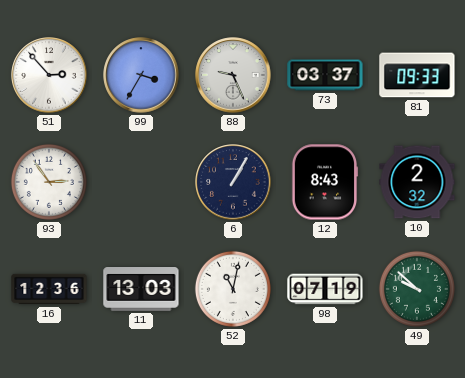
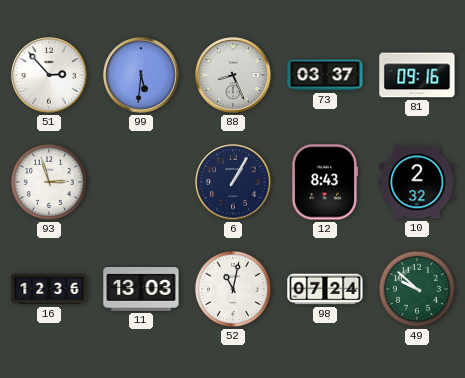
99: 3:35 -> 5:31
88: 9:26 -> 8:26
81: 09:33 -> 09:16
93: 2:54 -> 2:57
98: 07:19 -> 07:24
